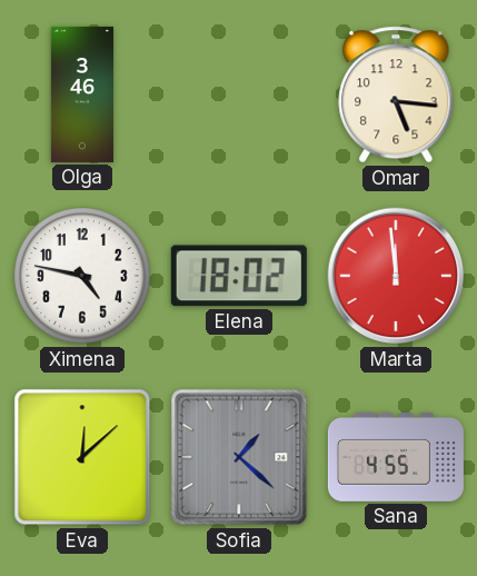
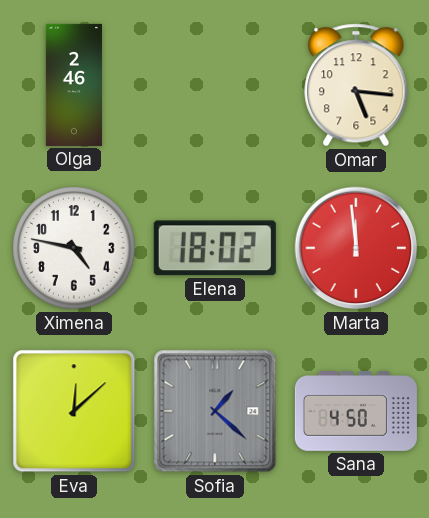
Olga: 3:46 -> 2:46
Sana: 4:55 -> 4:50
